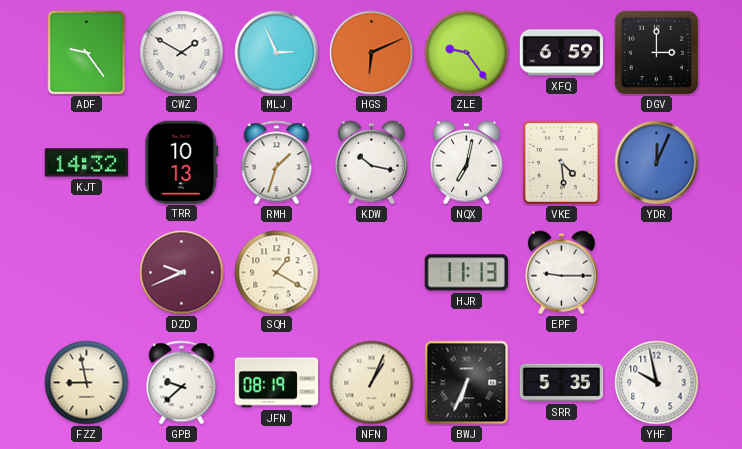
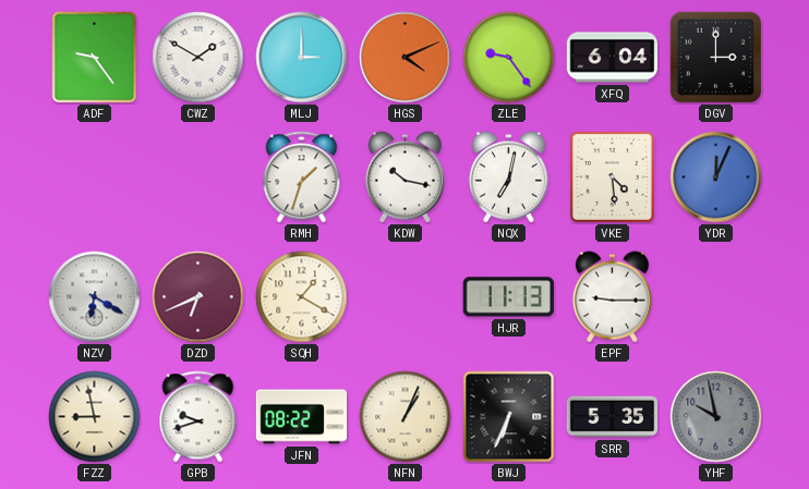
MLJ: 2:56 -> 3:00
HGS: 6:11 -> 4:11
XFQ: 6:59 -> 6:04
KJT: 14:32 -> none
TRR: 10:13 -> none
NZV: none -> 6:20
DZD: 9:41 -> 6:41
GPB: 9:38 -> 9:42
JFN: 08:19 -> 08:22
YHF dial: white -> grey
